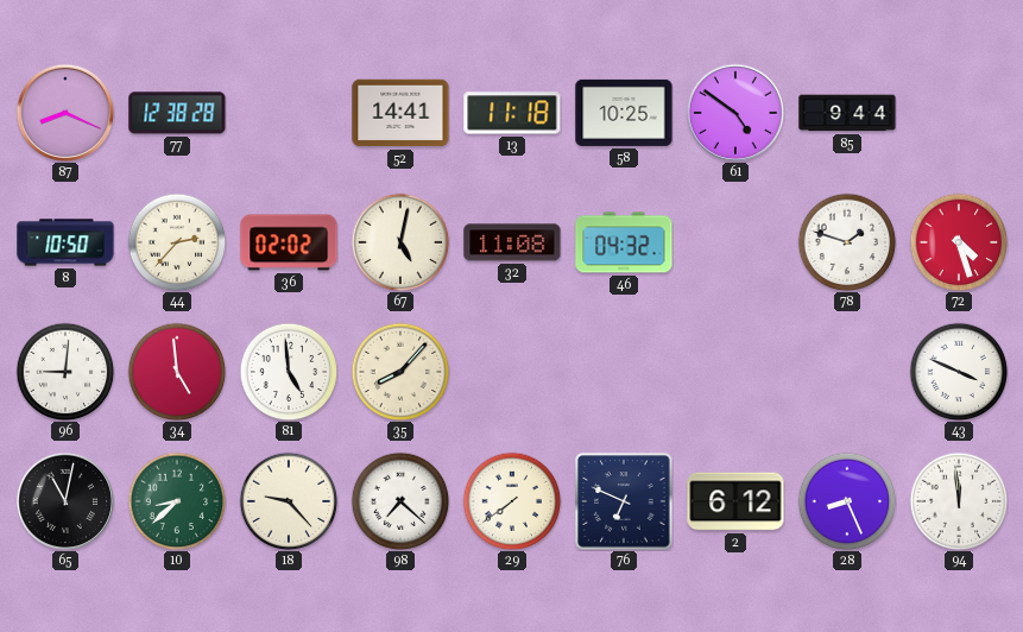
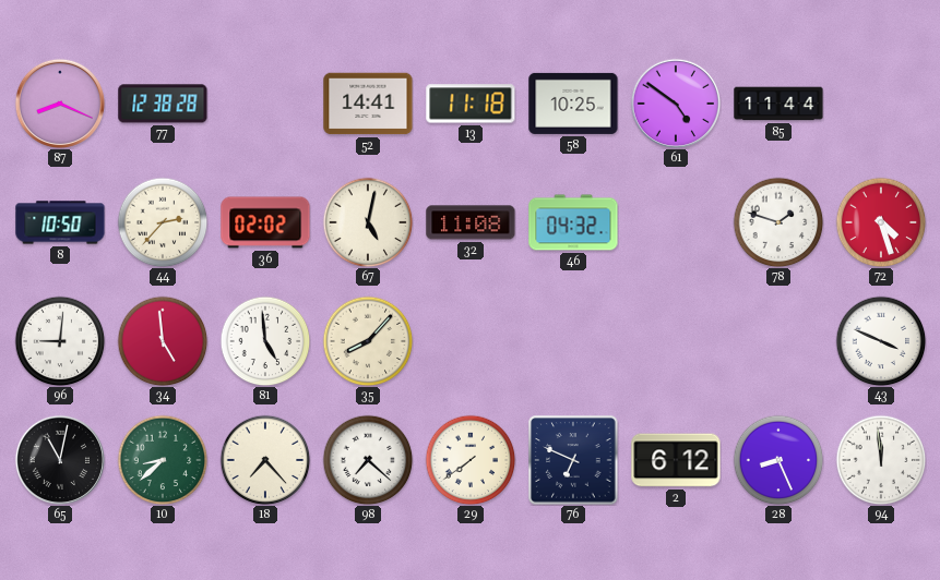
85: 9:44 -> 11:44
18: 9:23 -> 7:23
